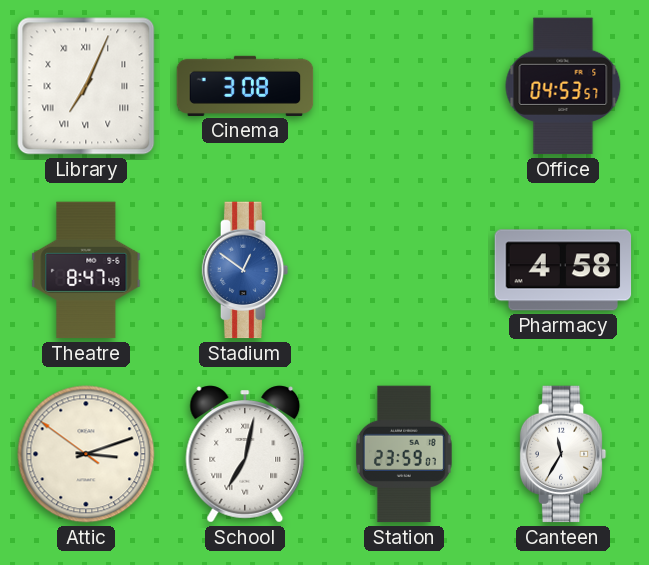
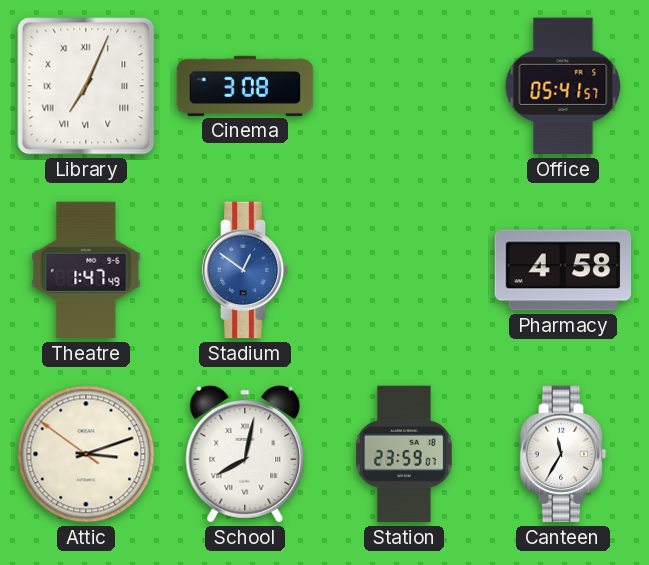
Office: 04:53 -> 05:41
Theatre: 8:47 -> 1:47
School: 7:02 -> 8:02
